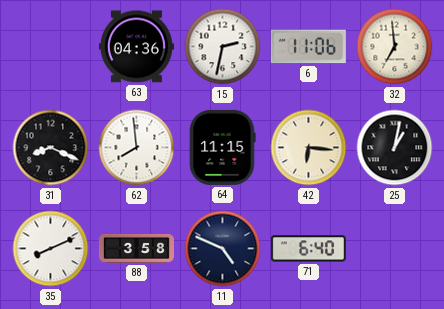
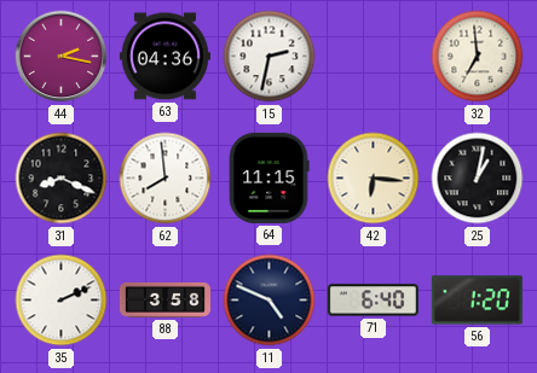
44: none -> 2:17
6: 11:06 -> none
35: 8:11 -> 2:11
56: none -> 1:20
